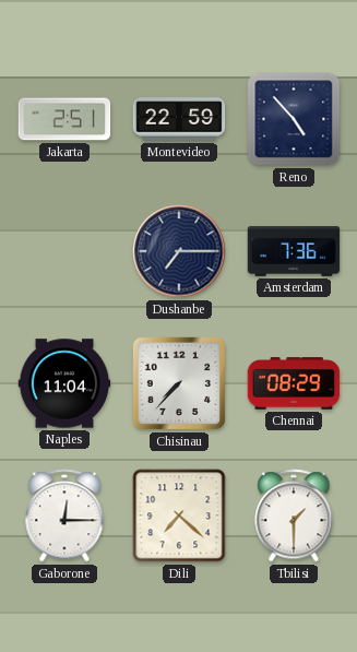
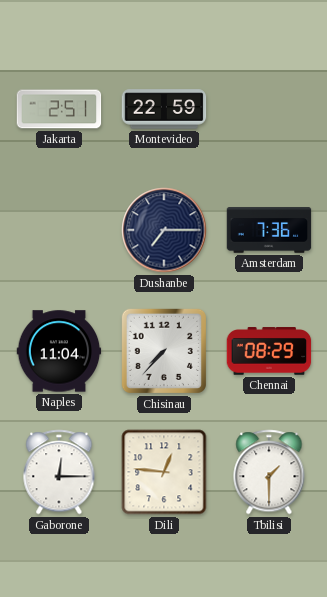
Reno: 4:53 -> none
Dili: 7:22 -> 12:46
